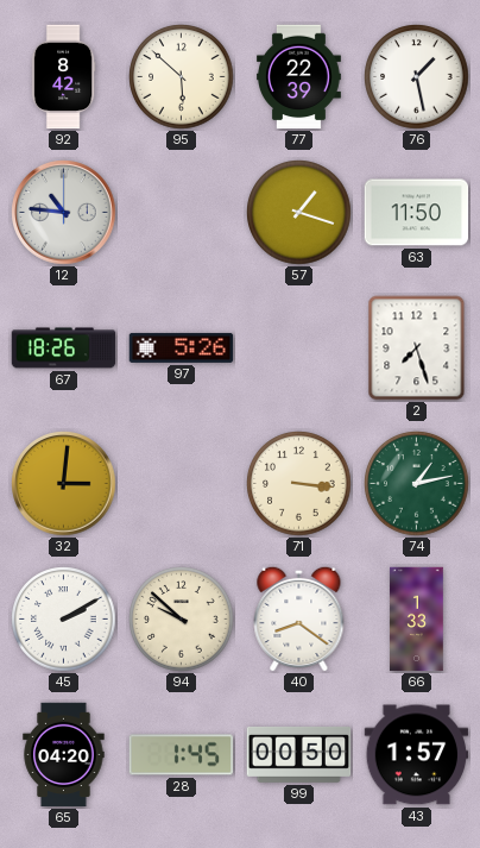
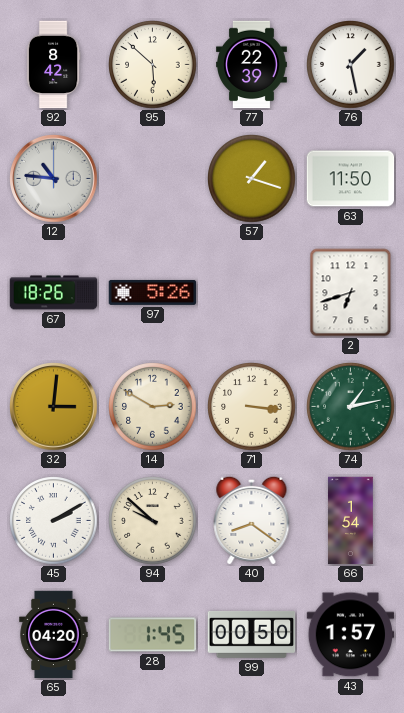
2: 7:27 -> 6:42
14: none -> 2:50
66: 1:33 -> 1:54
